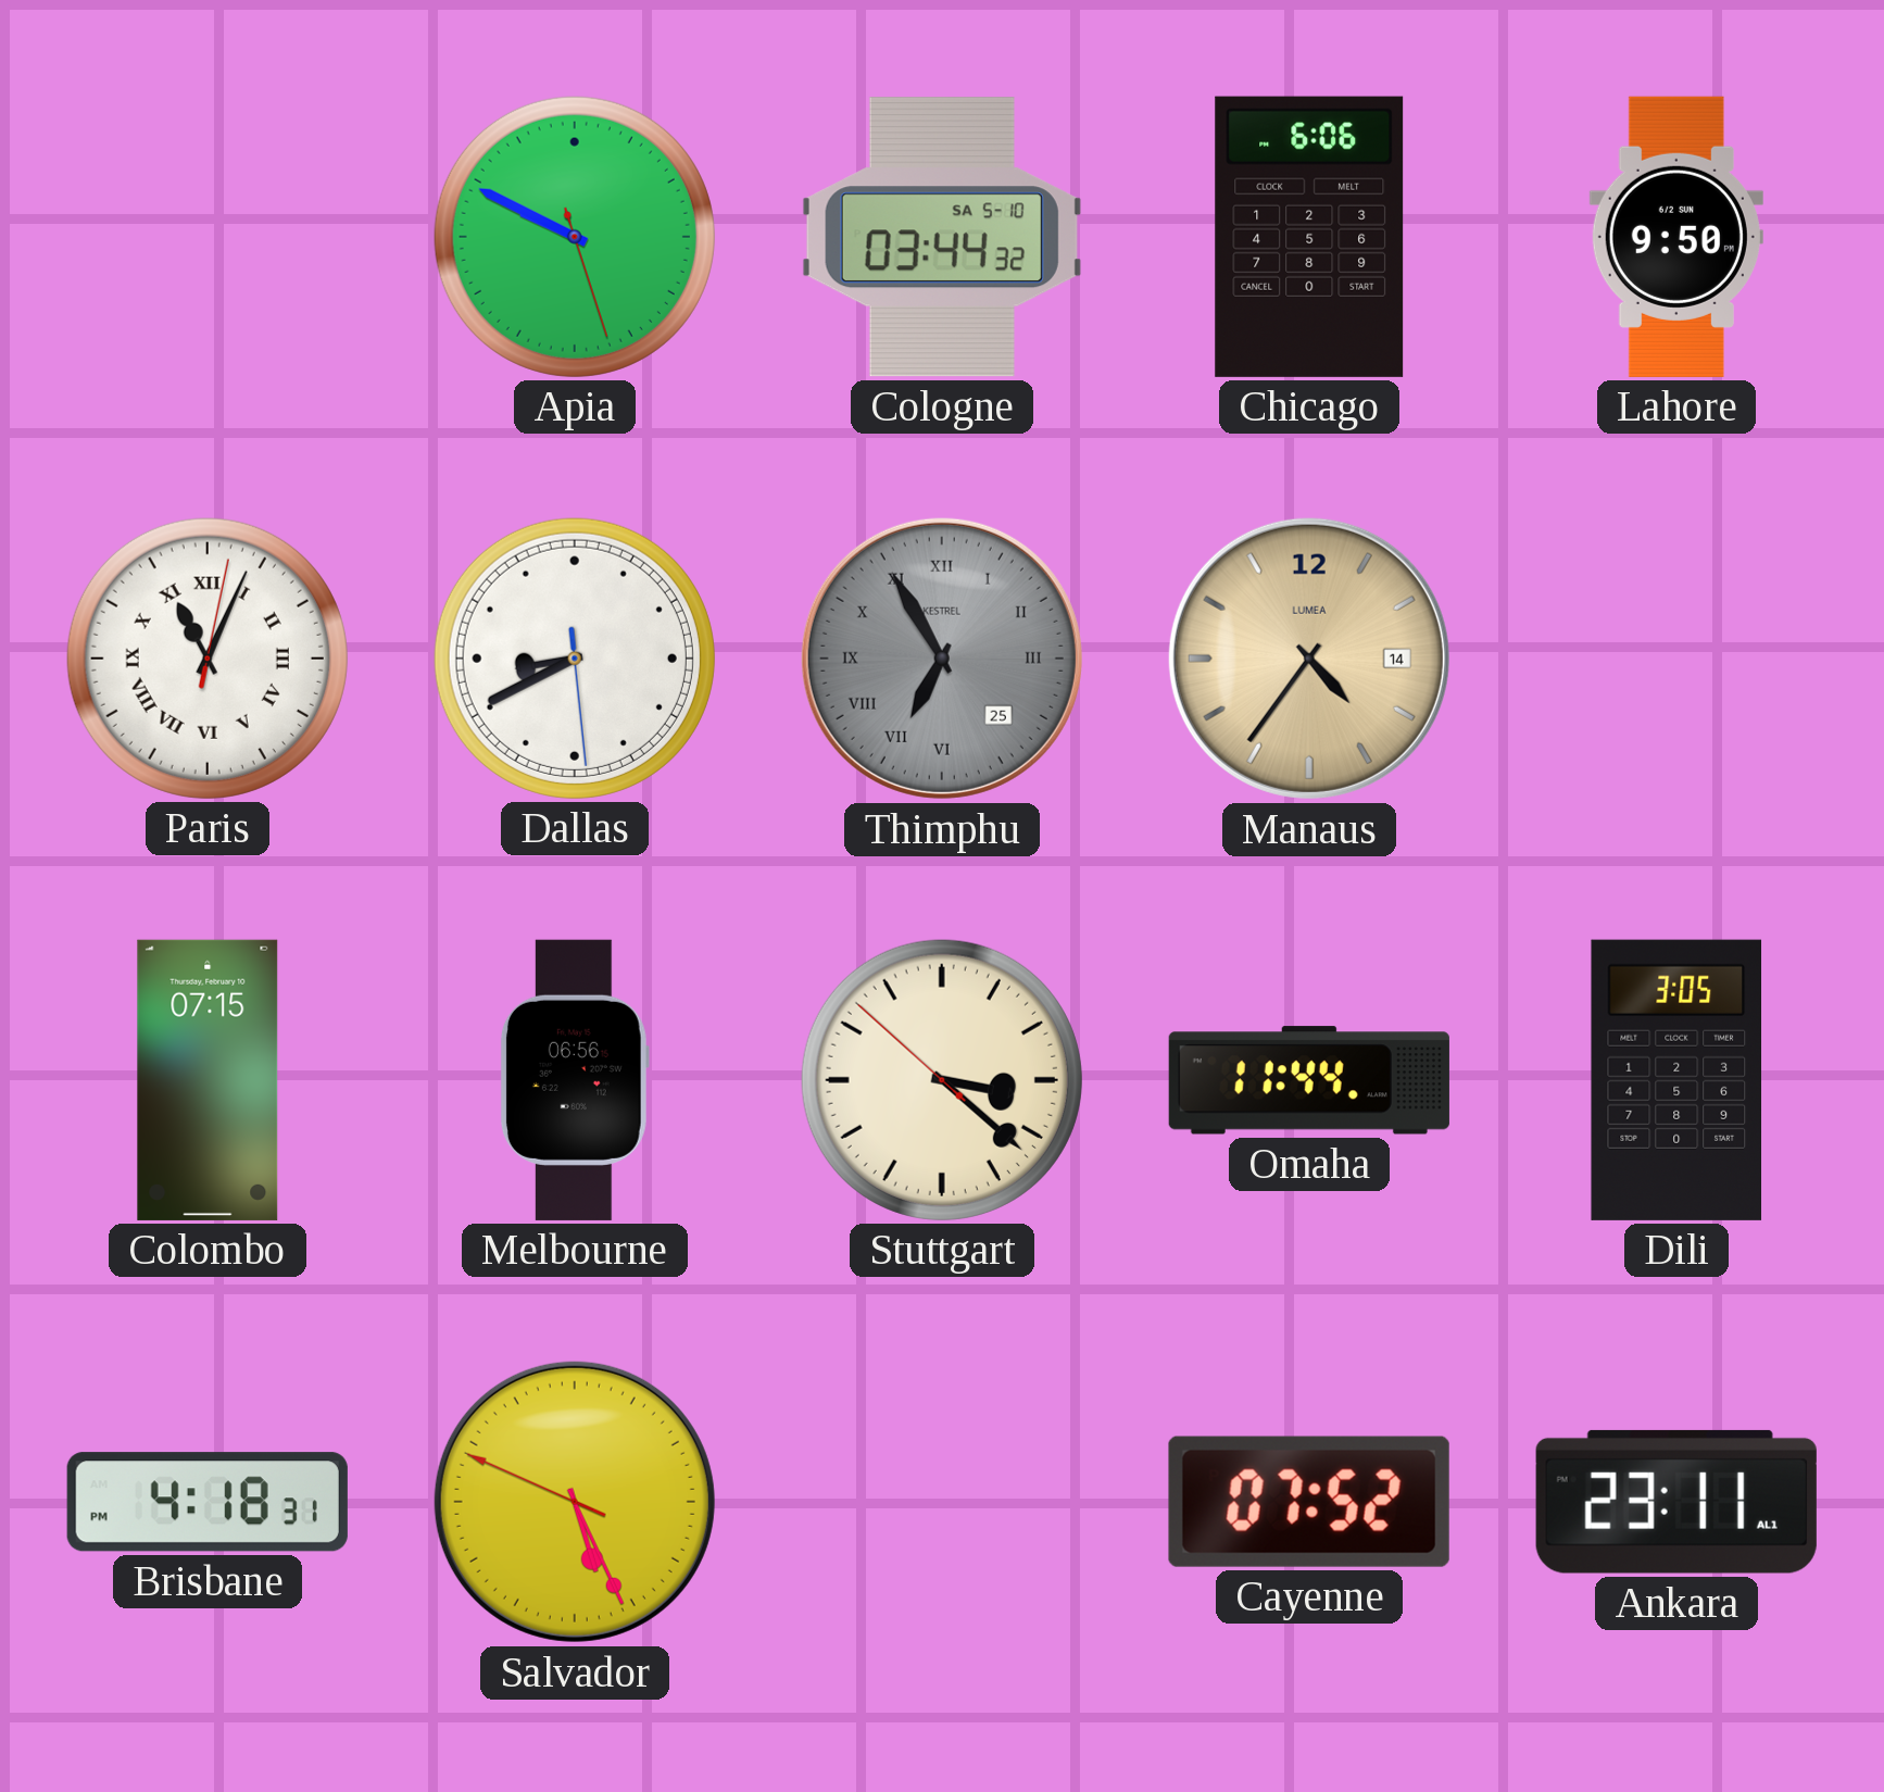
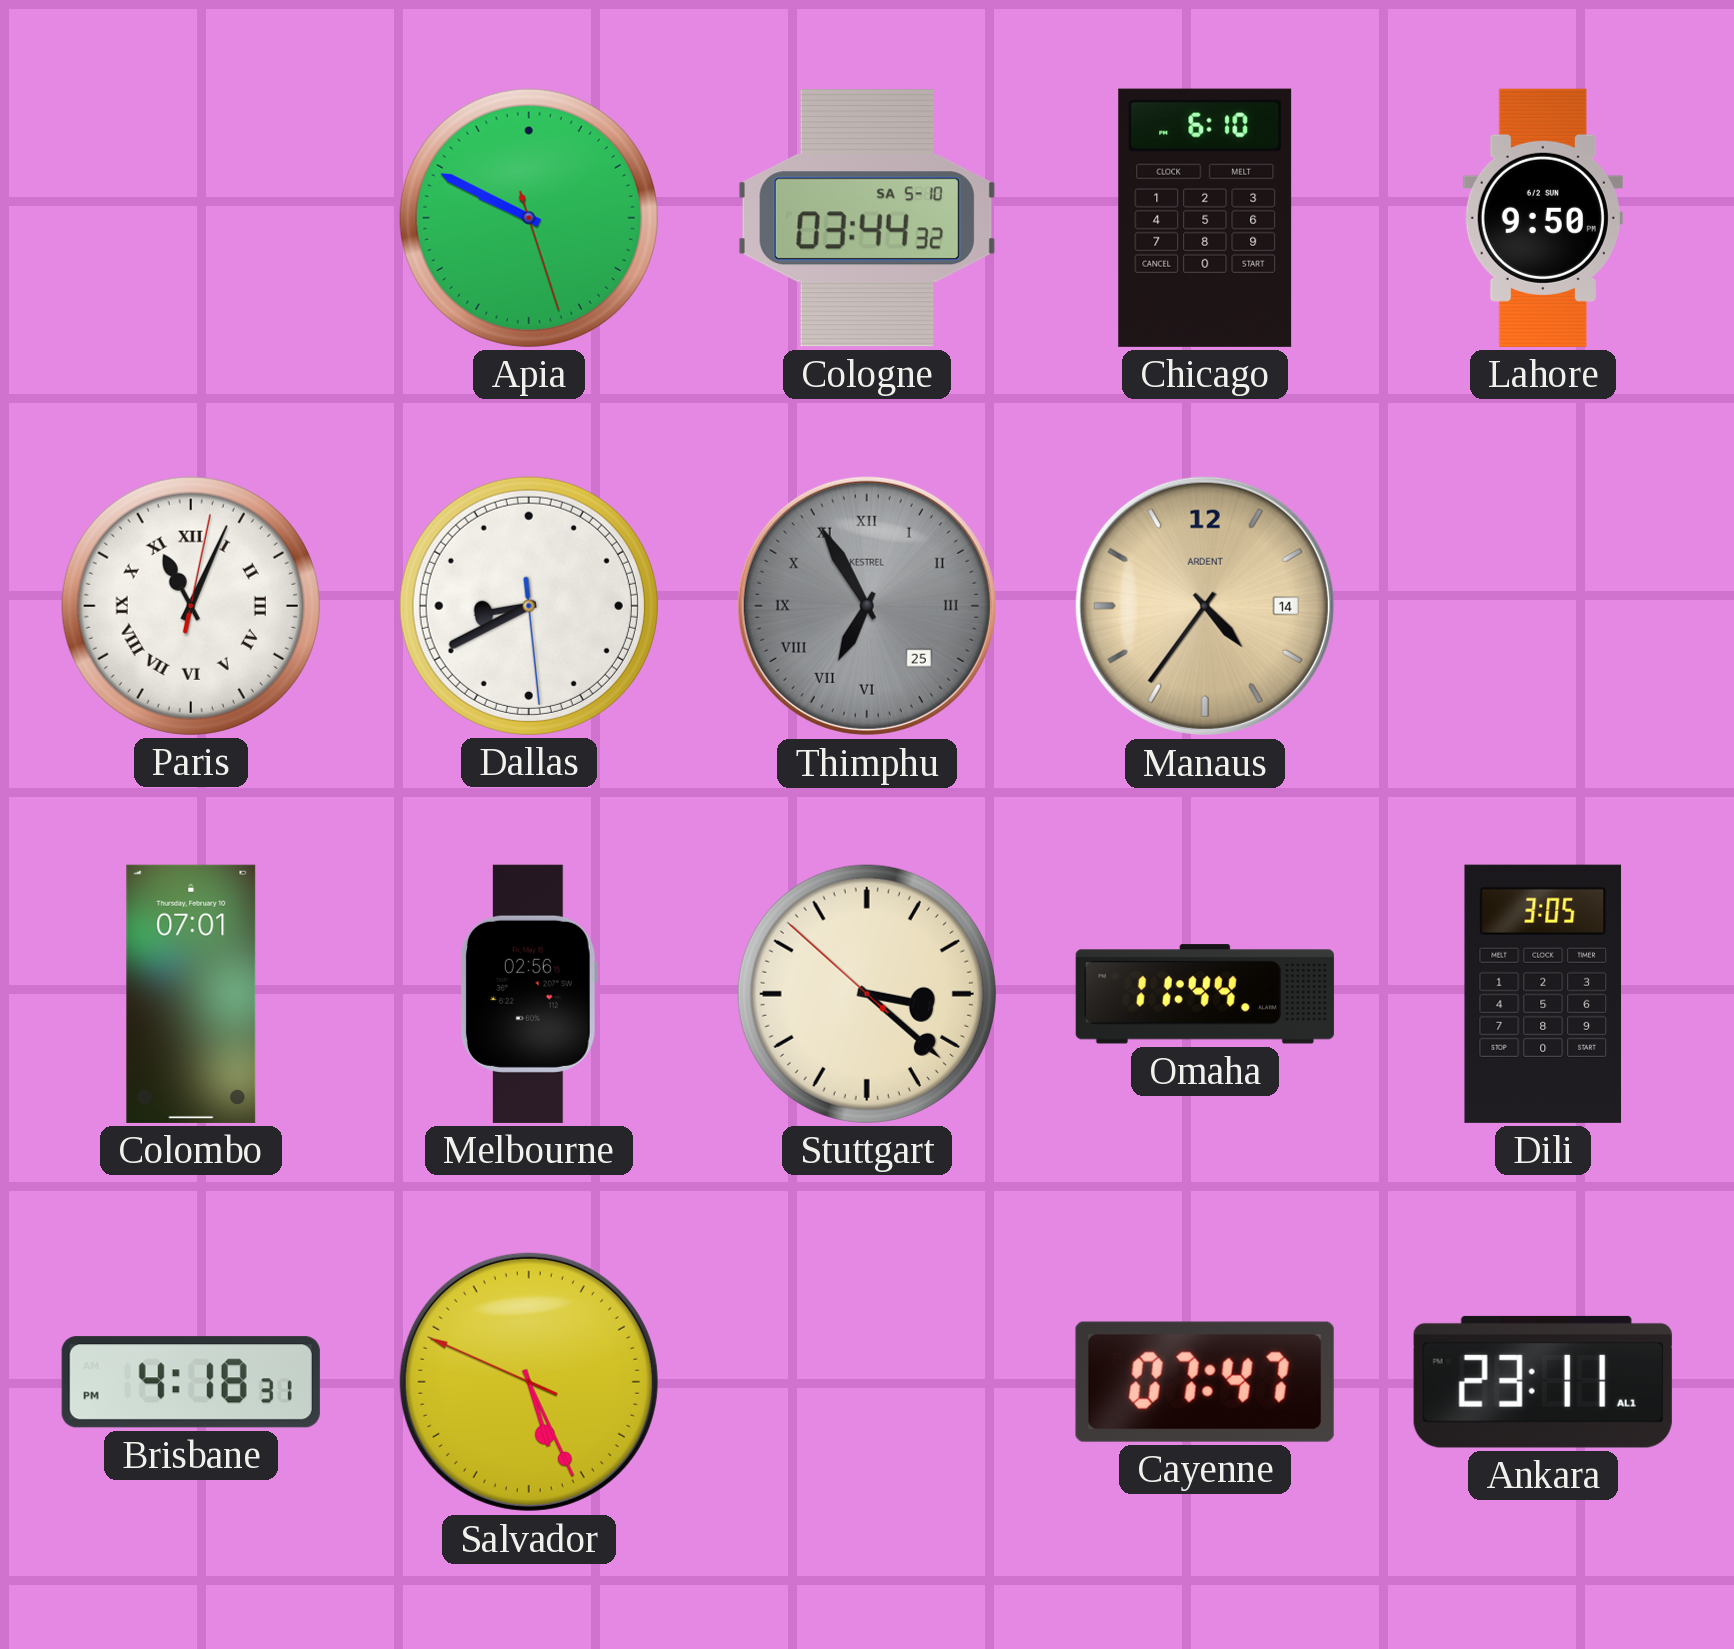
Chicago: 6:06 -> 6:10
Manaus brand: LUMEA -> ARDENT
Colombo: 07:15 -> 07:01
Melbourne: 06:56 -> 02:56
Cayenne: 07:52 -> 07:47
